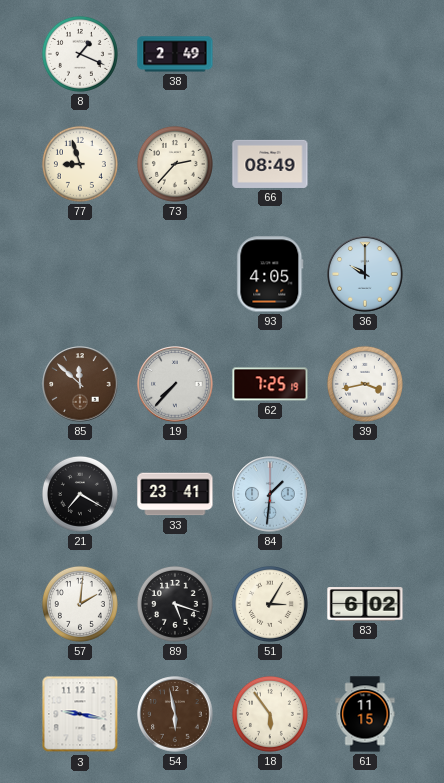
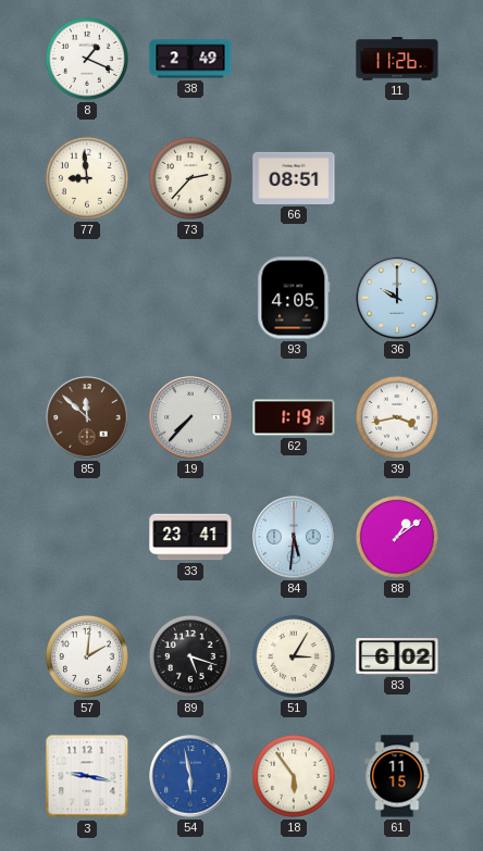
11: none -> 11:26
77: 8:57 -> 8:59
66: 08:49 -> 08:51
62: 7:25 -> 1:19
21: 7:20 -> none
84: 1:31 -> 5:31
88: none -> 1:09
54 dial: brown -> blue
